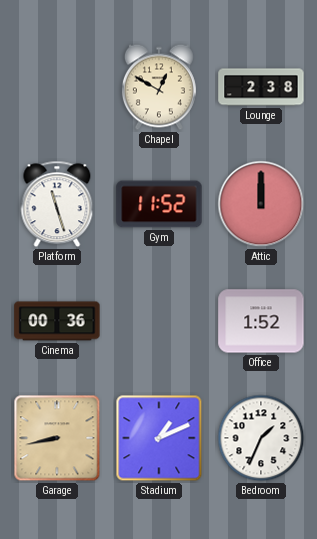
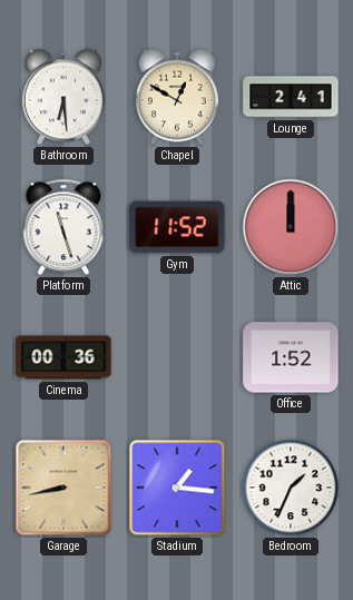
Bathroom: none -> 6:29
Lounge: 2:38 -> 2:41
Stadium: 1:11 -> 1:16
